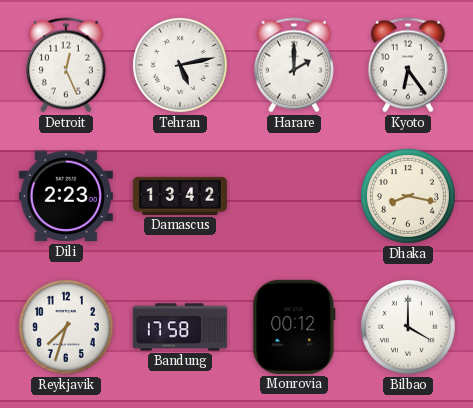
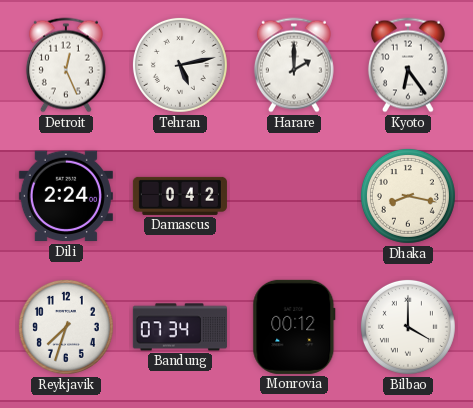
Dili: 2:23 -> 2:24
Damascus: 13:42 -> 0:42
Bandung: 17:58 -> 07:34
